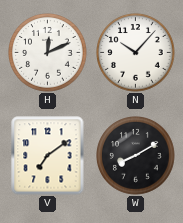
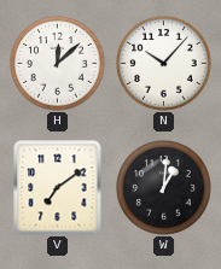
H: 12:11 -> 12:08
W: 8:10 -> 1:01
